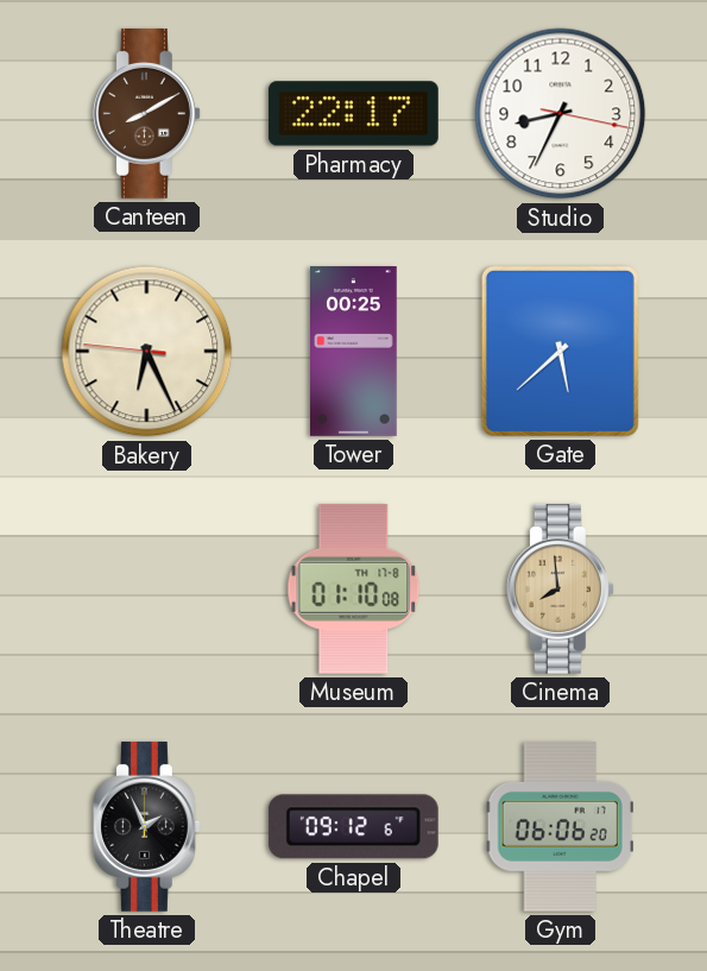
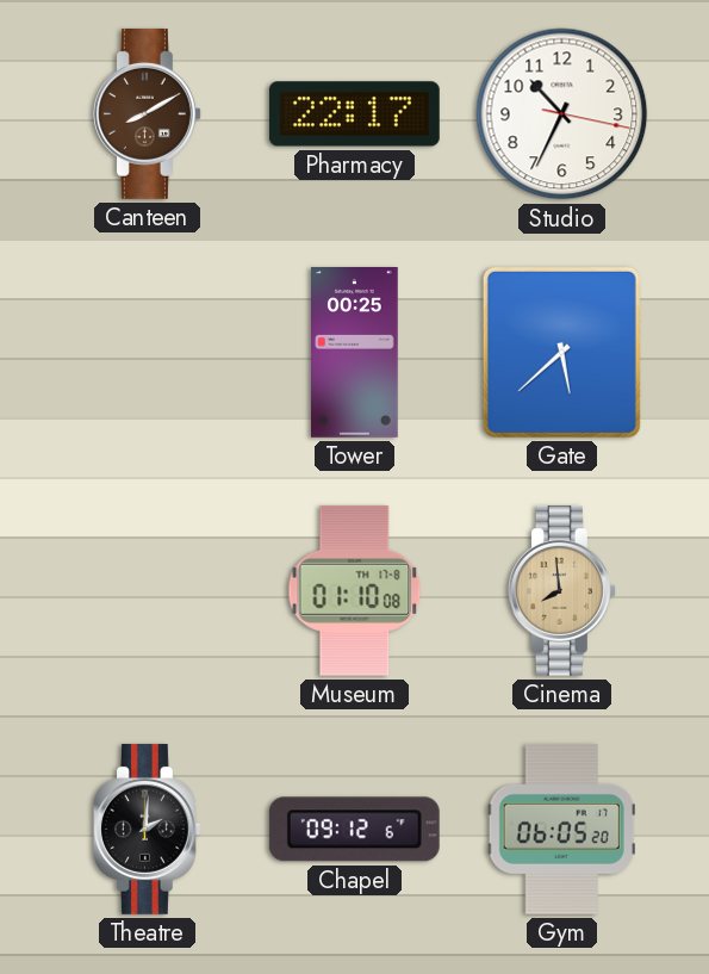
Studio: 8:34 -> 10:34
Bakery: 6:25 -> none
Theatre: 1:56 -> 2:01
Gym: 06:06 -> 06:05
